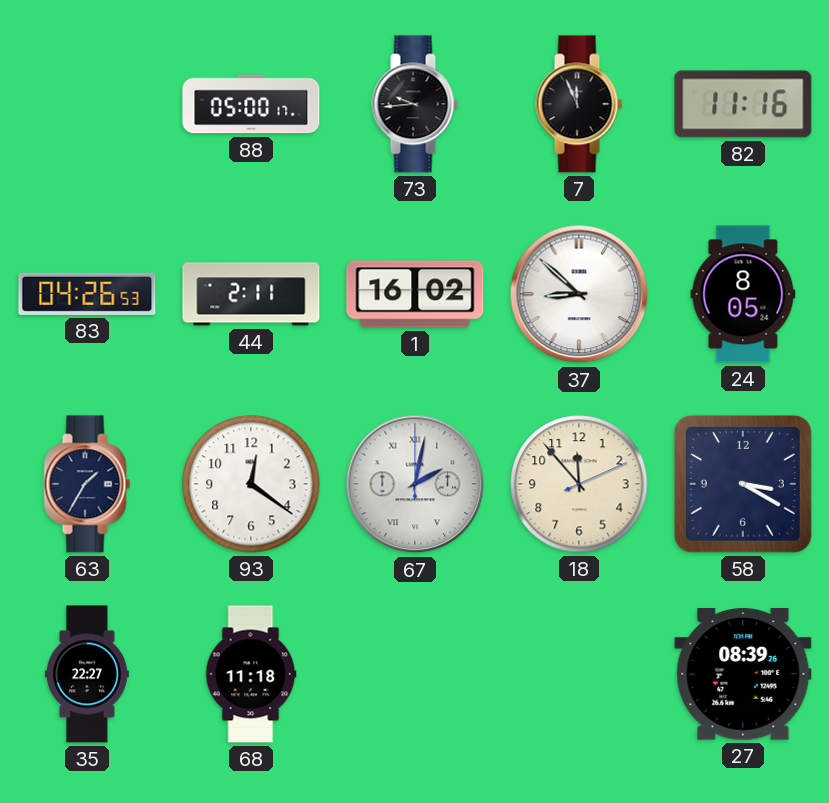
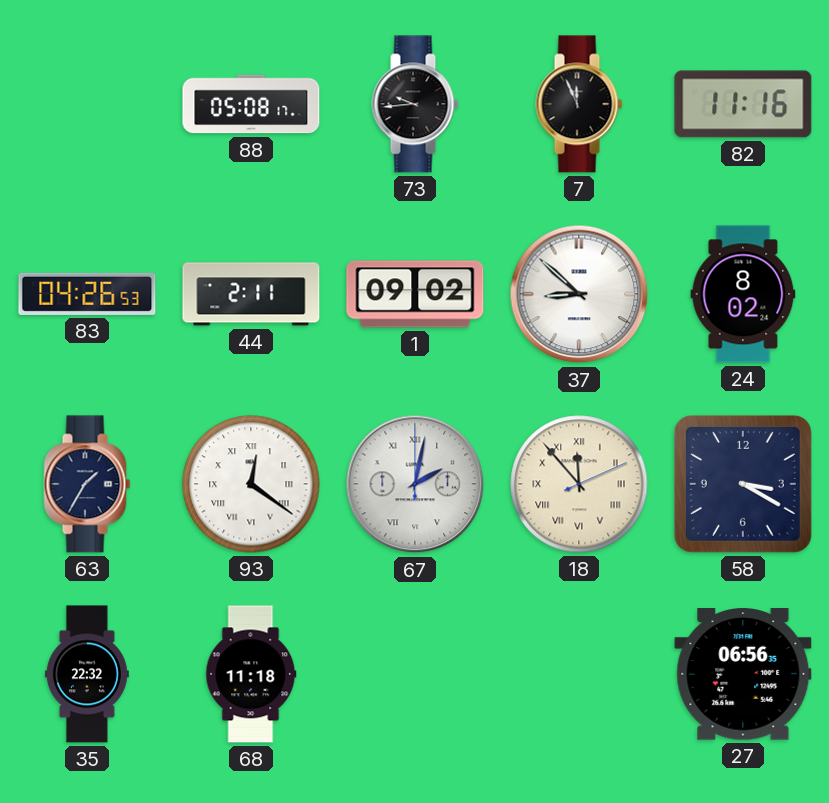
88: 05:00 -> 05:08
1: 16:02 -> 09:02
24: 8:05 -> 8:02
93 numerals: Arabic -> Roman
18 numerals: Arabic -> Roman
35: 22:27 -> 22:32
27: 08:39 -> 06:56
